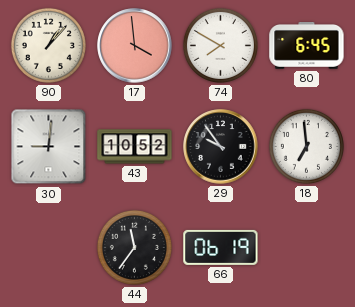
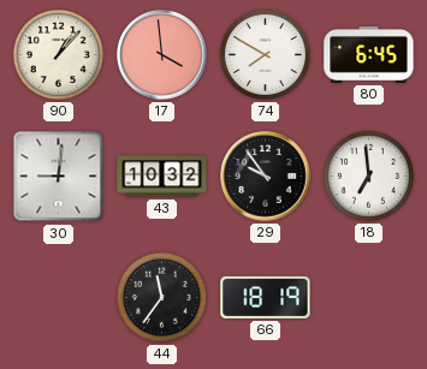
43: 10:52 -> 10:32
66: 06:19 -> 18:19
